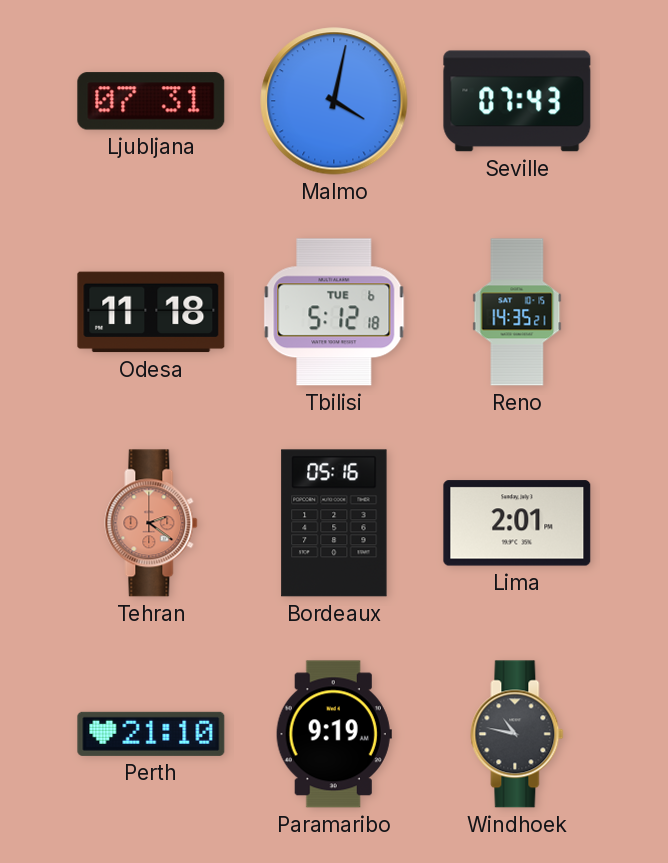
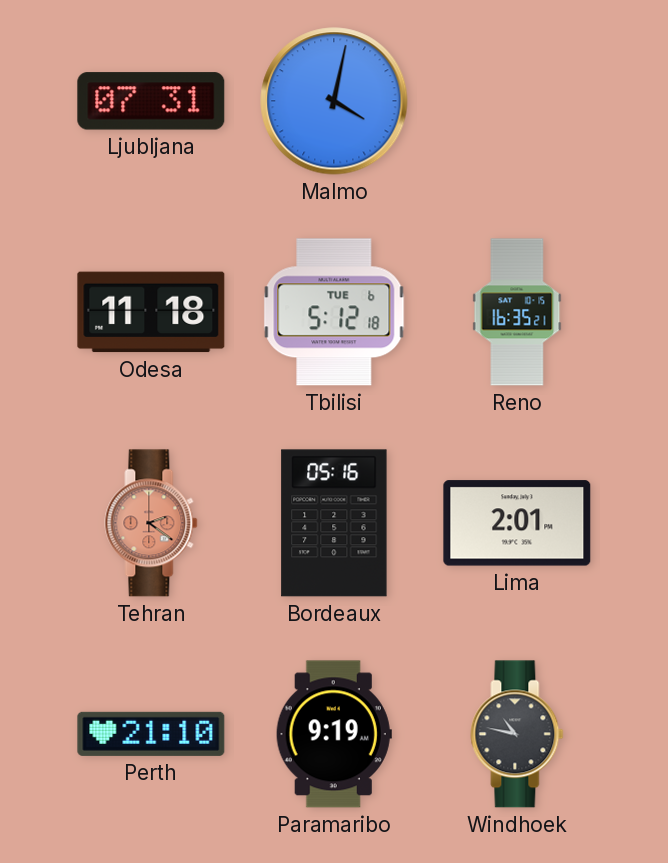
Seville: 07:43 -> none
Reno: 14:35 -> 16:35
